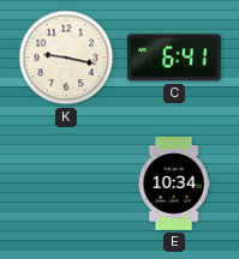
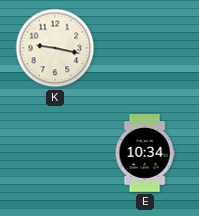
C: 6:41 -> none
